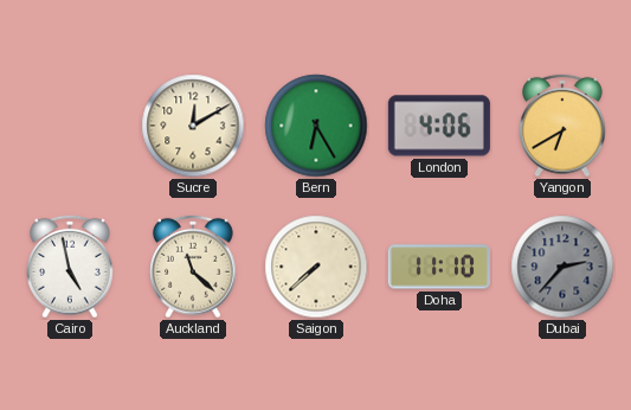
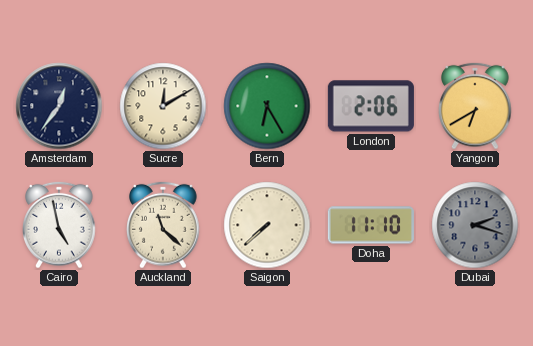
Amsterdam: none -> 12:36
London: 4:06 -> 2:06
Dubai: 2:37 -> 2:18
